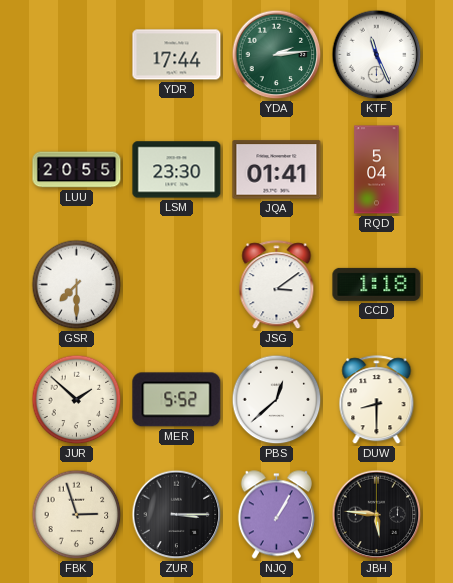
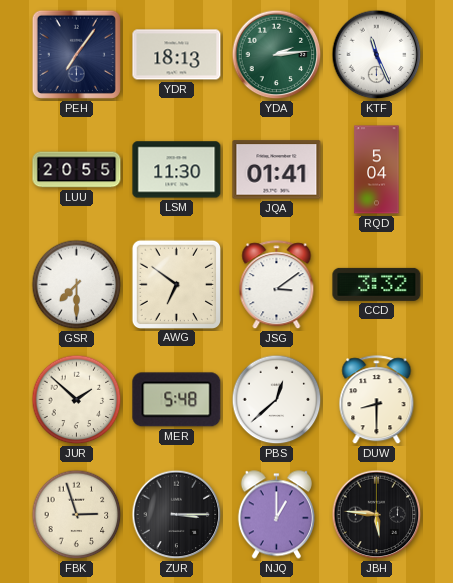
PEH: none -> 7:06
YDR: 17:44 -> 18:13
LSM: 23:30 -> 11:30
AWG: none -> 6:51
CCD: 1:18 -> 3:32
MER: 5:52 -> 5:48
NJQ: 1:05 -> 1:00
